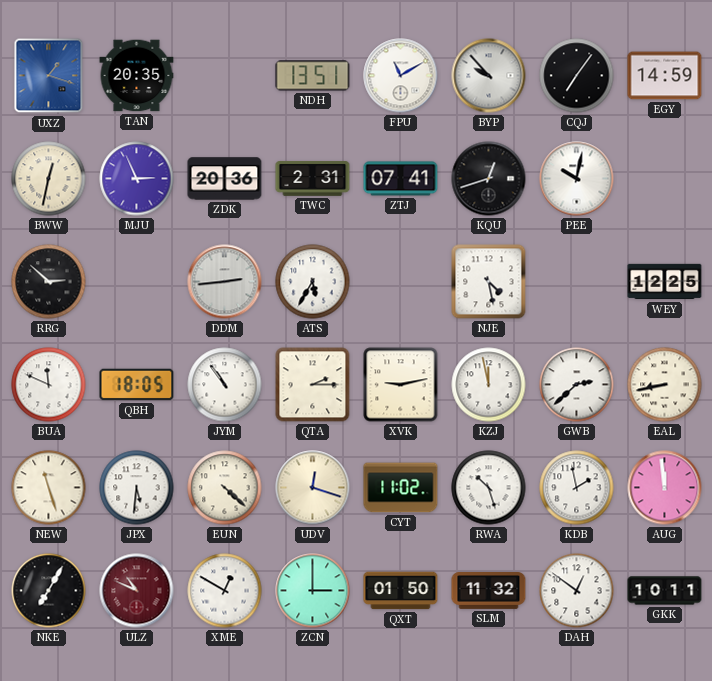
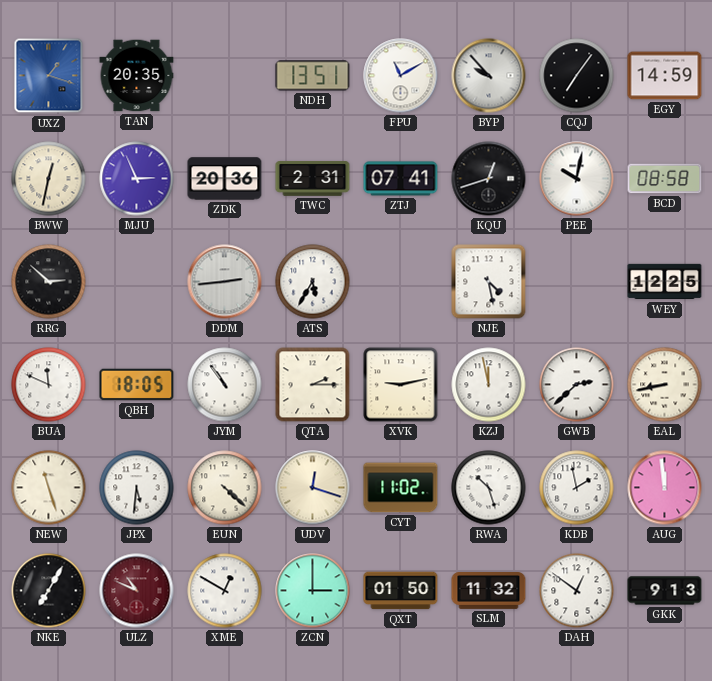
BCD: none -> 08:58
GKK: 10:11 -> 9:13
